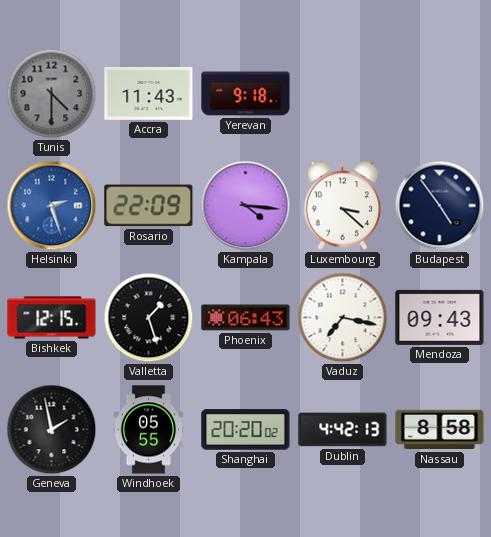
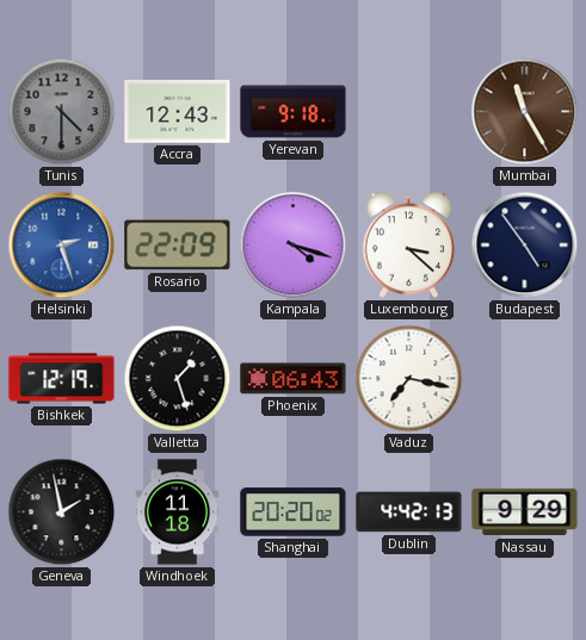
Accra: 11:43 -> 12:43
Mumbai: none -> 11:25
Kampala: 4:16 -> 4:18
Bishkek: 12:15 -> 12:19
Mendoza: 09:43 -> none
Windhoek: 05:55 -> 11:18
Nassau: 8:58 -> 9:29
